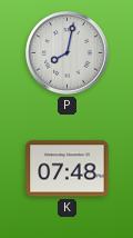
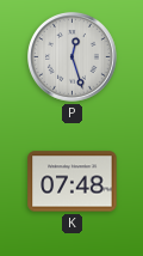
P: 8:02 -> 12:27
